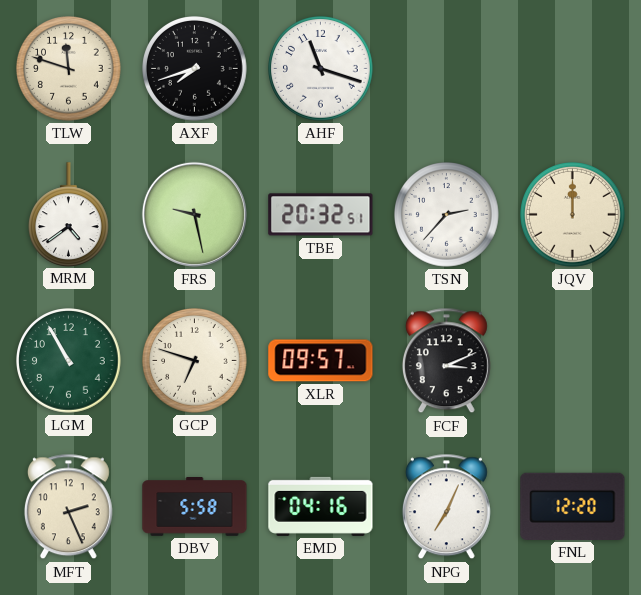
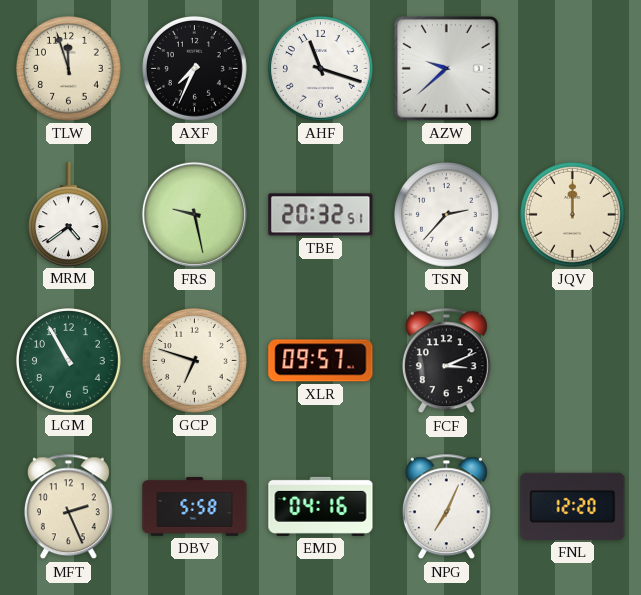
TLW: 11:48 -> 11:57
AXF: 7:42 -> 7:34
AZW: none -> 9:38
